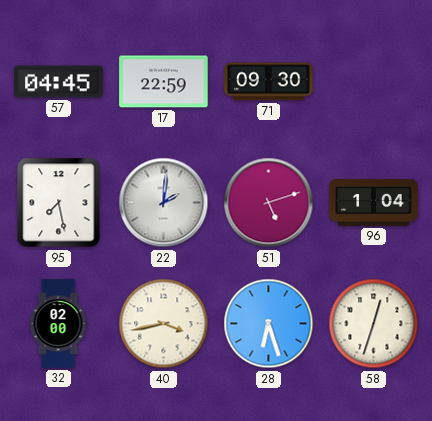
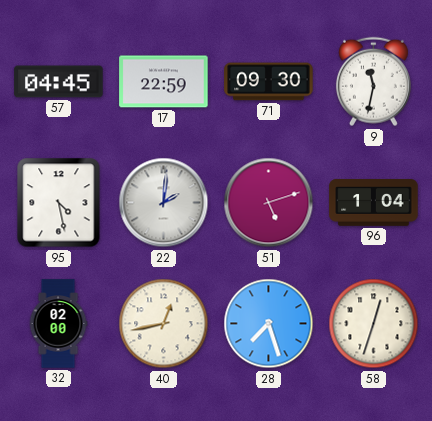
9: none -> 11:32
95: 7:28 -> 4:28
40: 3:43 -> 12:43
28: 6:27 -> 7:27
